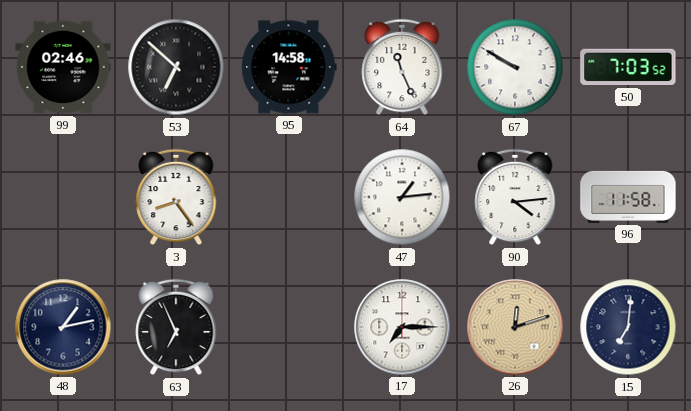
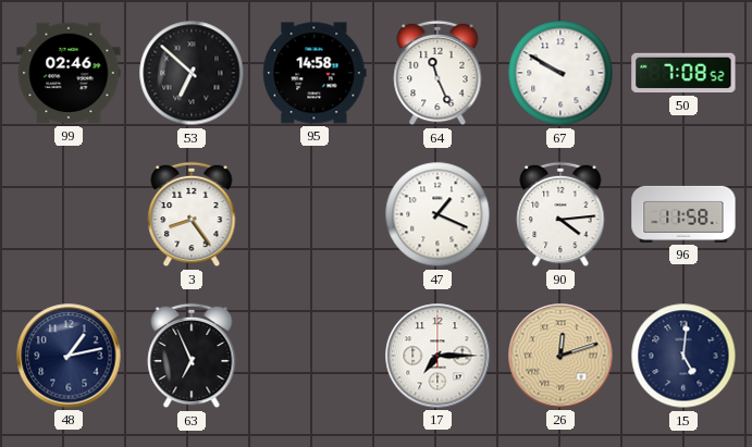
50: 7:03 -> 7:08
47: 1:14 -> 1:19
15: 7:01 -> 5:01
